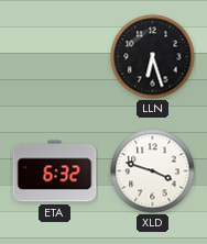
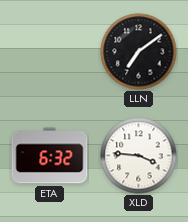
LLN: 6:27 -> 7:09
XLD: 3:48 -> 3:46
